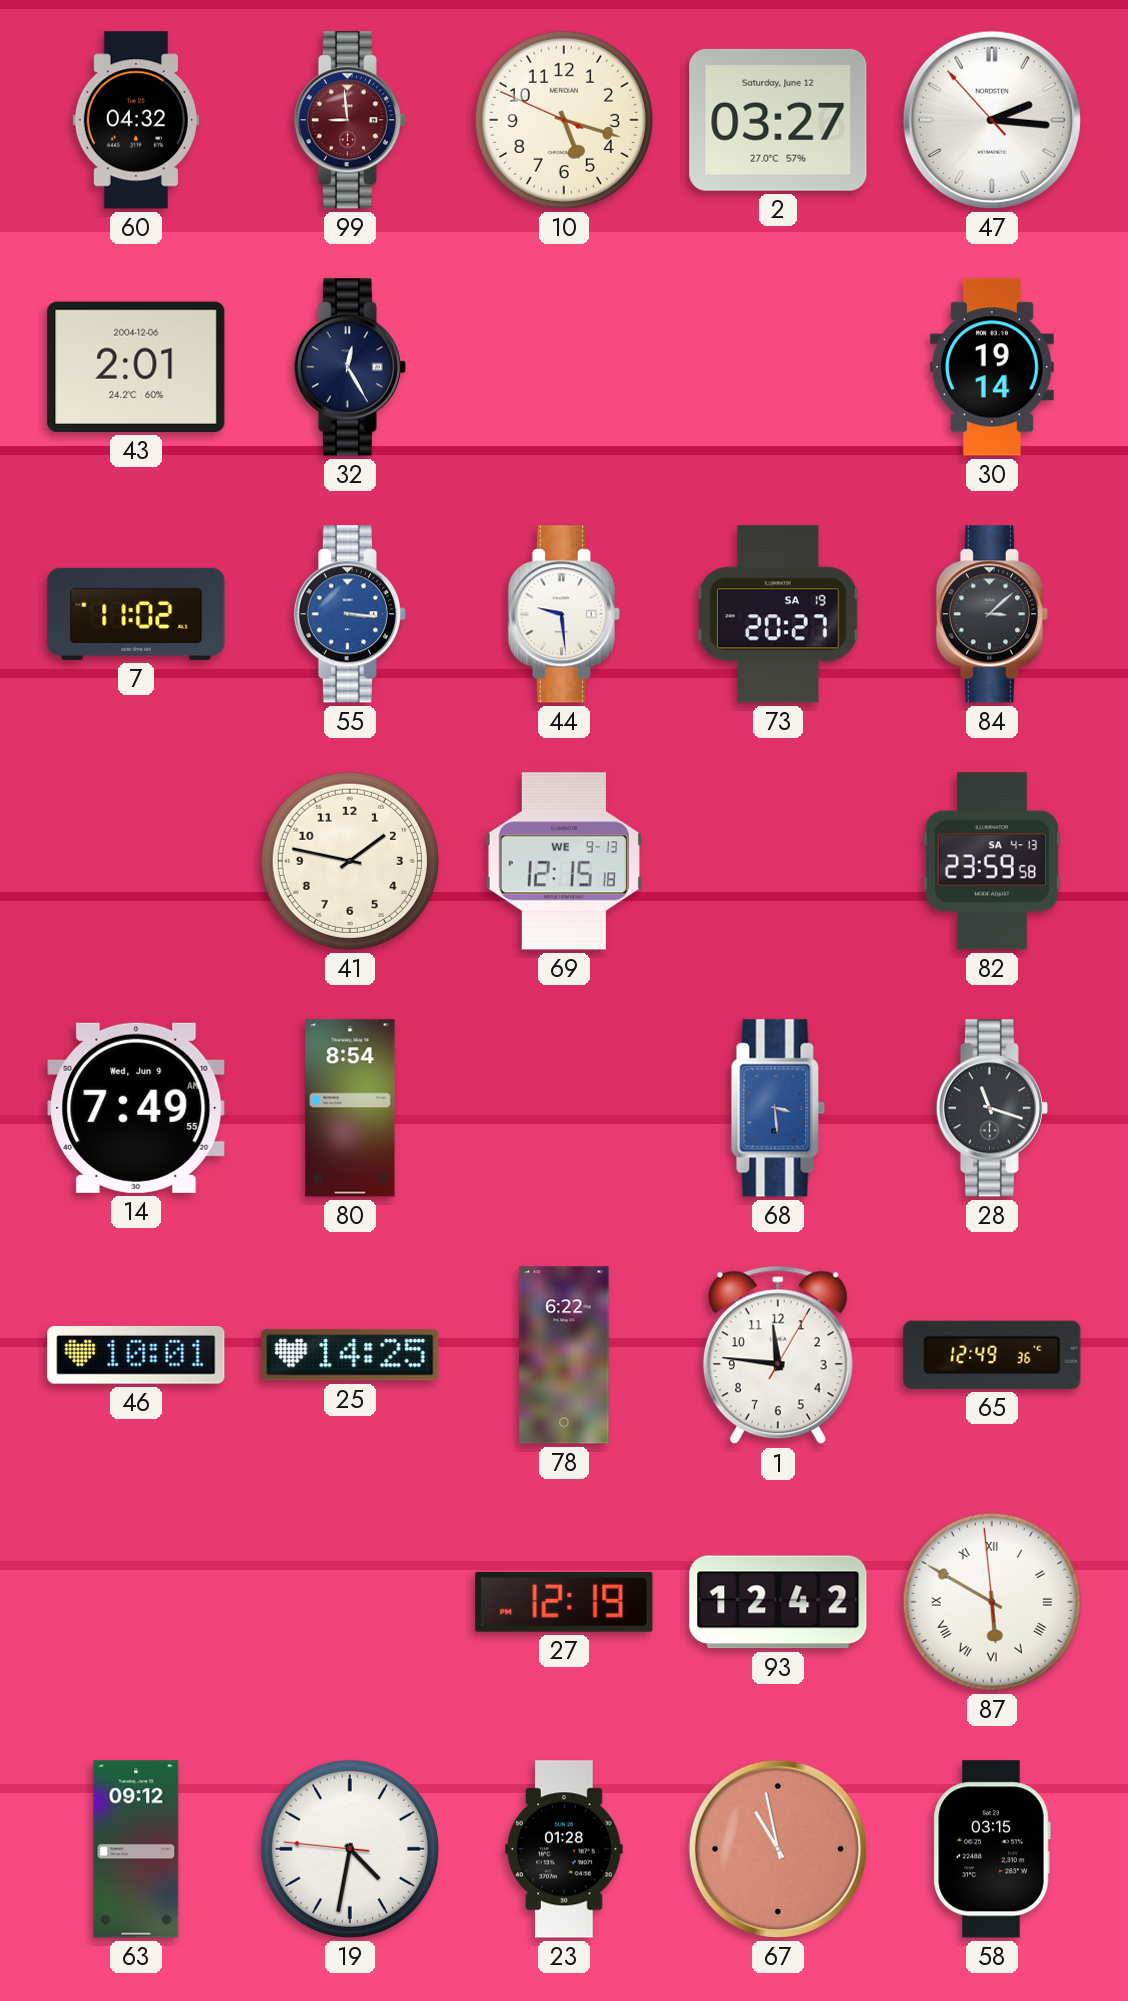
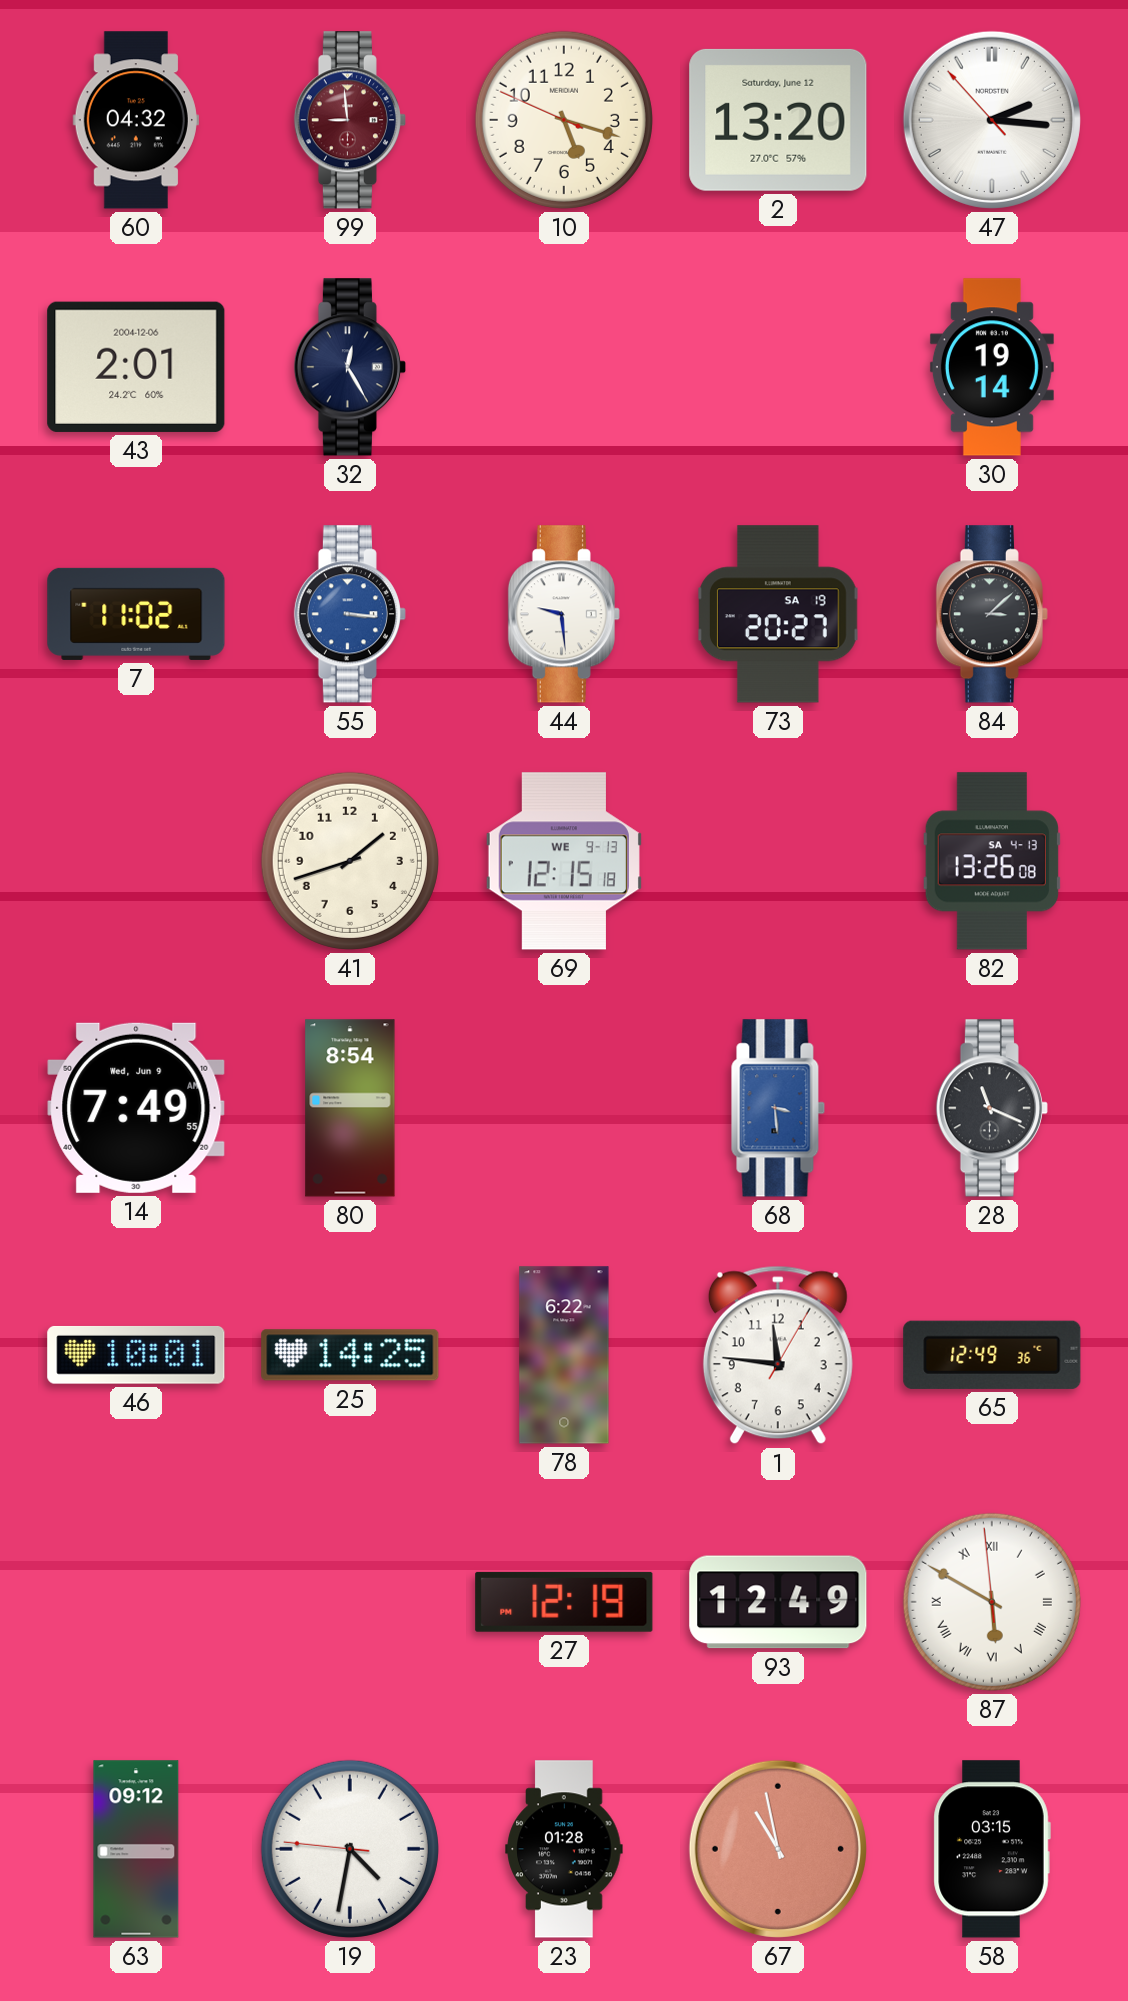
2: 03:27 -> 13:20
41: 1:47 -> 1:42
82: 23:59 -> 13:26
28: 11:18 -> 11:19
93: 12:42 -> 12:49
